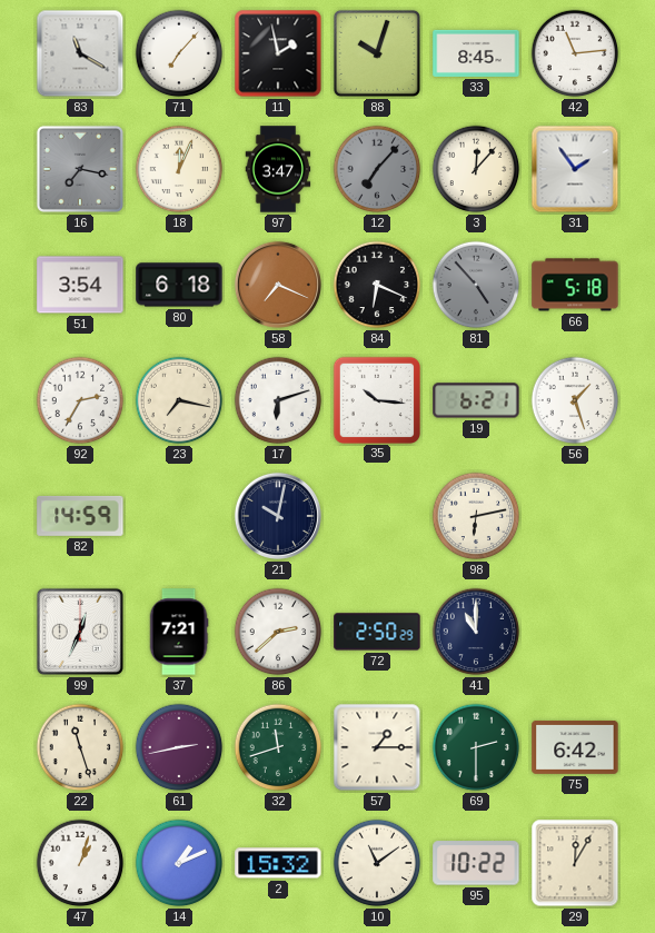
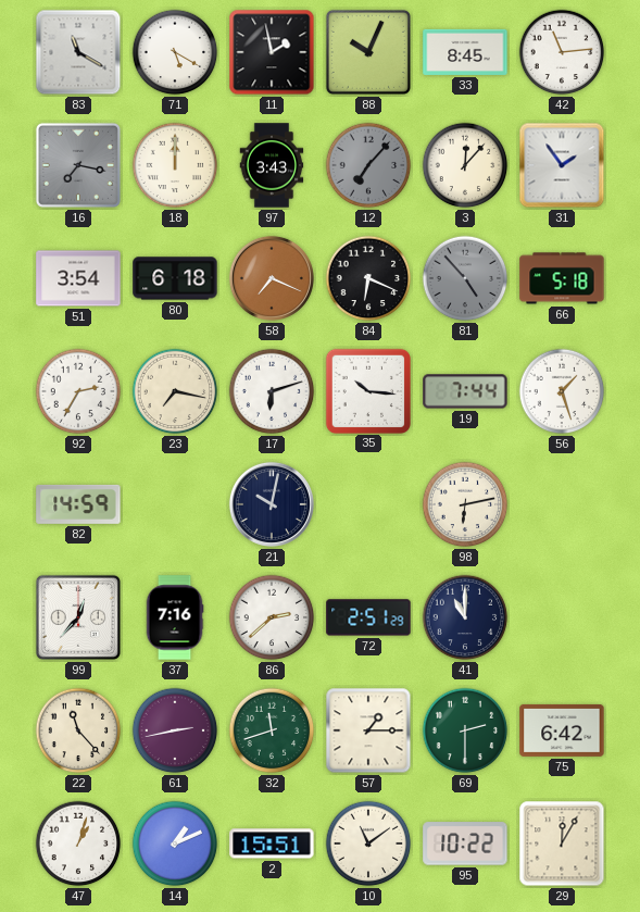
71: 7:07 -> 5:20
88: 10:03 -> 10:04
18: 12:04 -> 12:00
97: 3:47 -> 3:43
19: 6:21 -> 7:44
99: 12:34 -> 12:37
37: 7:21 -> 7:16
72: 2:50 -> 2:51
22: 11:27 -> 11:23
2: 15:32 -> 15:51
